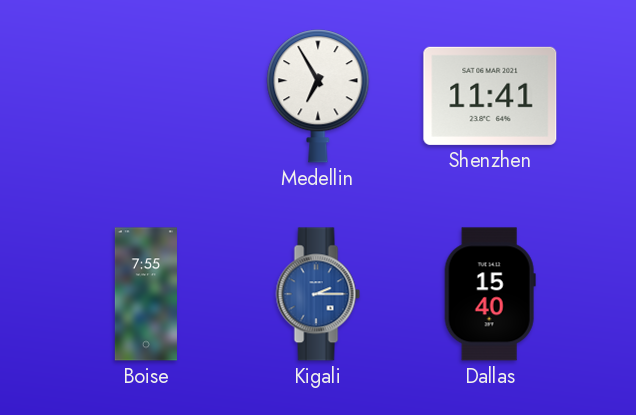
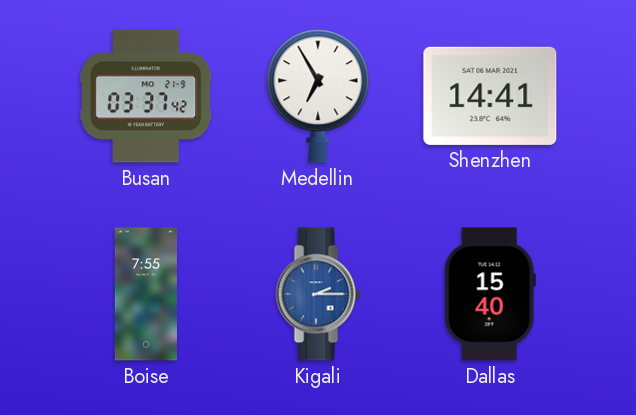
Busan: none -> 03:37
Shenzhen: 11:41 -> 14:41
